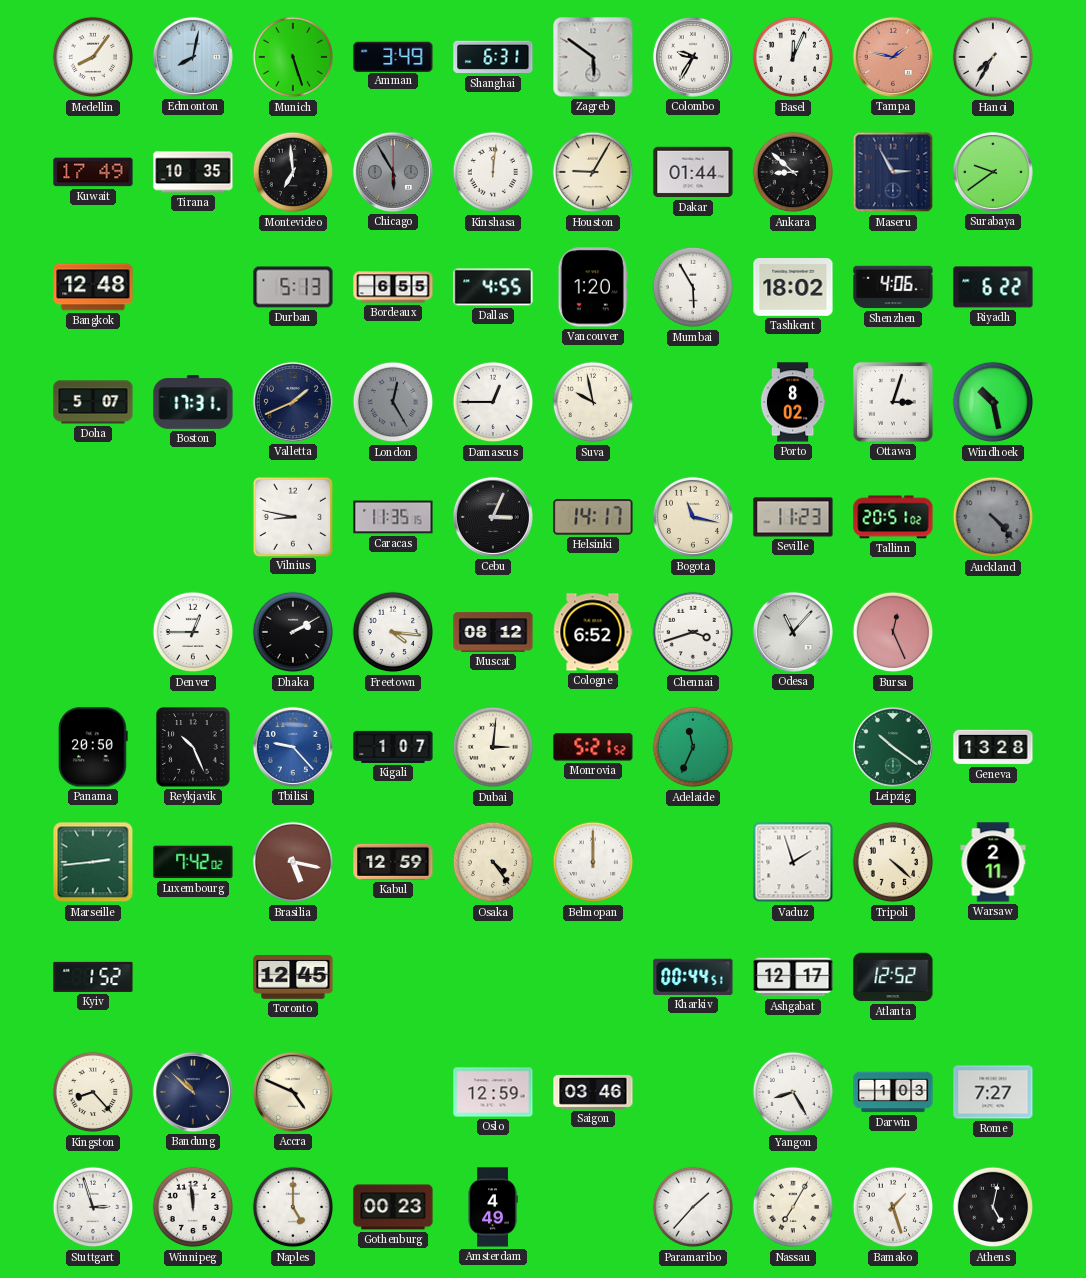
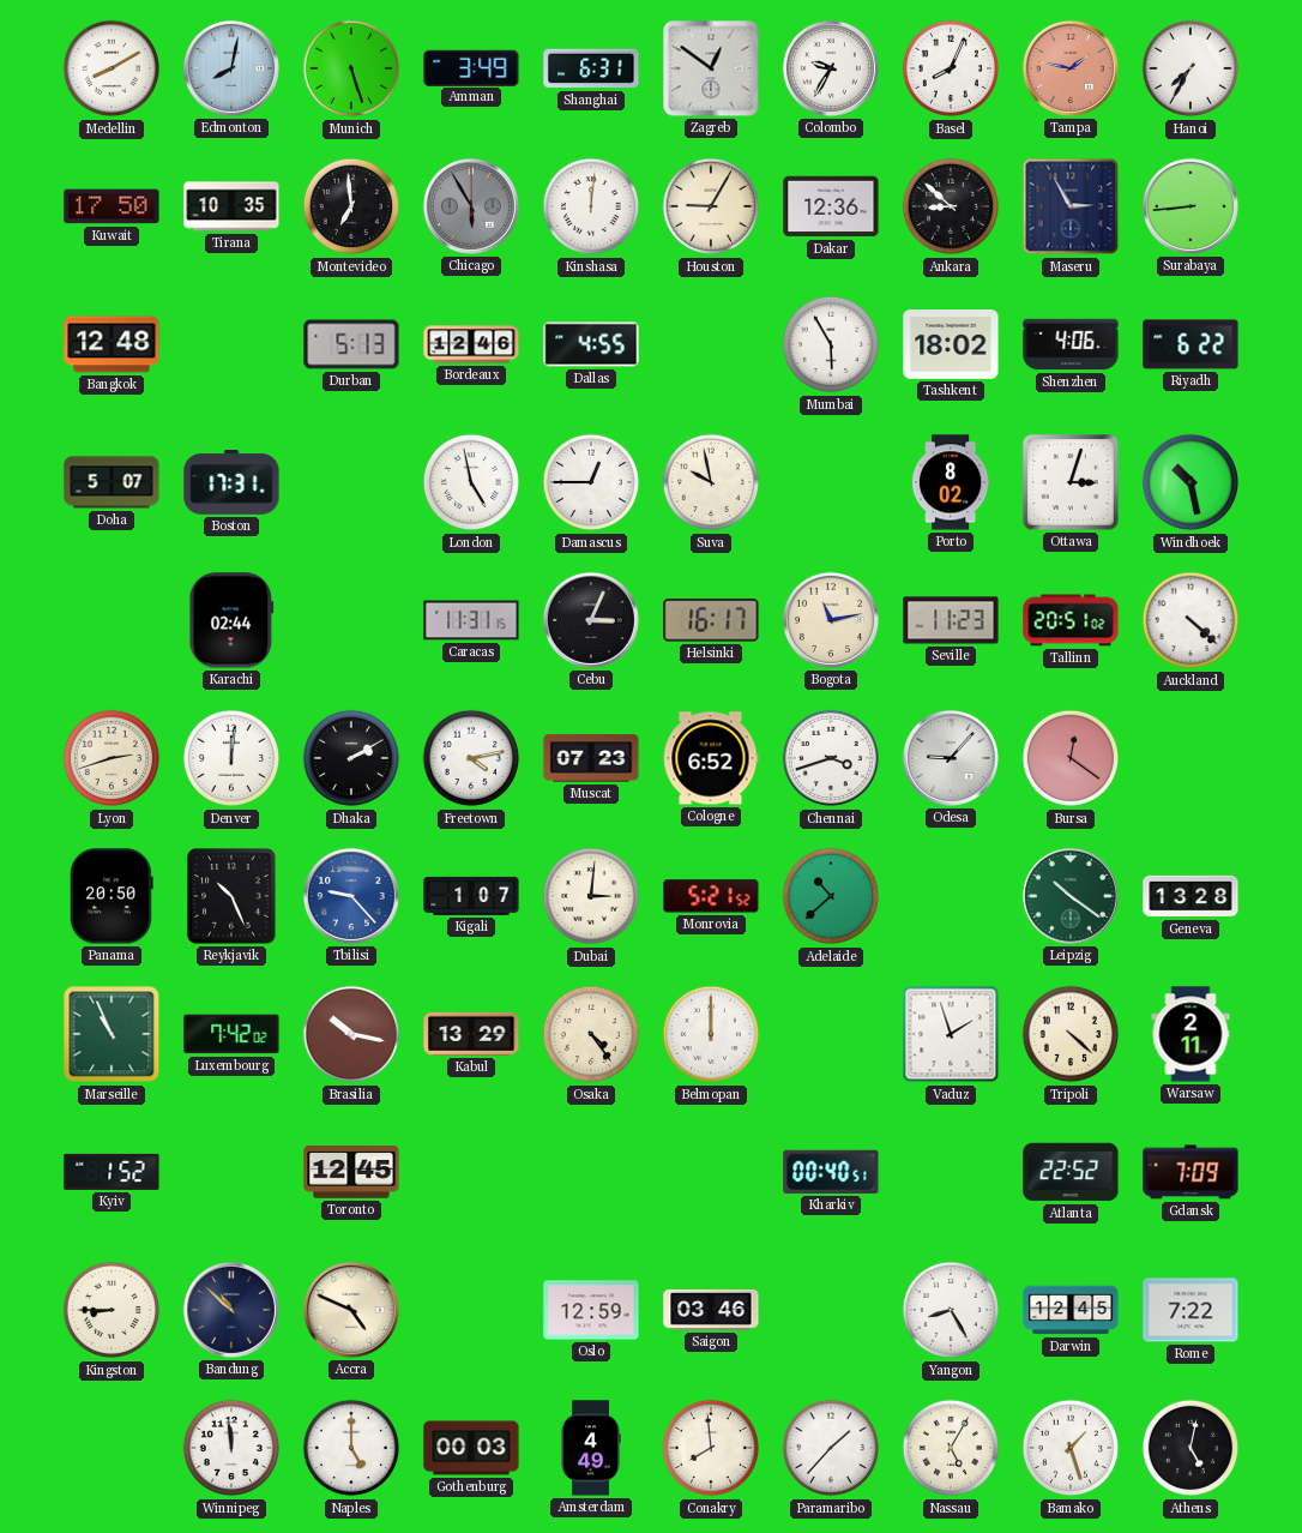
Medellin: 8:06 -> 8:10
Zagreb: 5:51 -> 12:51
Basel: 12:04 -> 8:04
Kuwait: 17:49 -> 17:50
Dakar: 01:44 -> 12:36
Surabaya: 9:39 -> 8:44
Bordeaux: 6:55 -> 12:46
Vancouver: 1:20 -> none
Valletta: 1:41 -> none
London: 12:25 -> 4:58
London dial: grey -> white
Karachi: none -> 02:44
Vilnius: 8:47 -> none
Caracas: 11:35 -> 11:31
Helsinki: 14:17 -> 16:17
Bogota: 11:17 -> 11:13
Auckland: 4:23 -> 4:22
Auckland dial: grey -> white
Lyon: none -> 2:42
Denver: 12:45 -> 12:01
Freetown: 4:16 -> 4:13
Muscat: 08:12 -> 07:23
Odesa: 11:07 -> 9:07
Bursa: 12:26 -> 12:21
Adelaide: 11:34 -> 10:38
Marseille: 2:44 -> 10:56
Brasilia: 5:17 -> 10:17
Kabul: 12:59 -> 13:29
Kharkiv: 00:44 -> 00:40
Ashgabat: 12:17 -> none
Atlanta: 12:52 -> 22:52
Gdansk: none -> 7:09
Kingston: 8:23 -> 8:45
Darwin: 1:03 -> 12:45
Rome: 7:27 -> 7:22
Stuttgart: 2:57 -> none
Gothenburg: 00:23 -> 00:03
Conakry: none -> 7:59
Nassau: 7:05 -> 5:05
